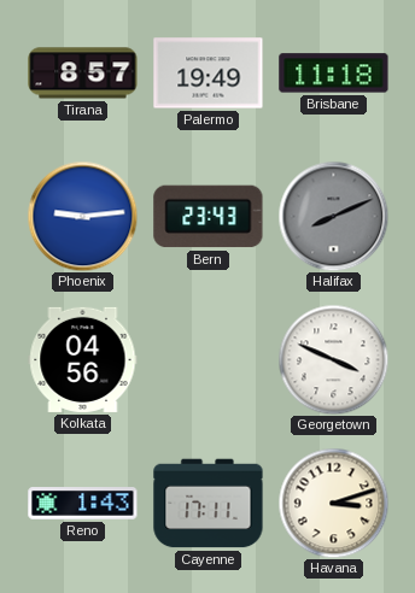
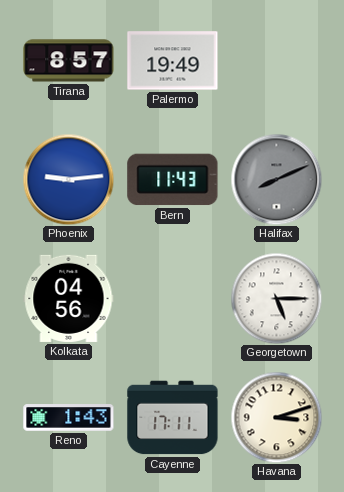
Brisbane: 11:18 -> none
Bern: 23:43 -> 11:43
Georgetown: 3:49 -> 5:15
